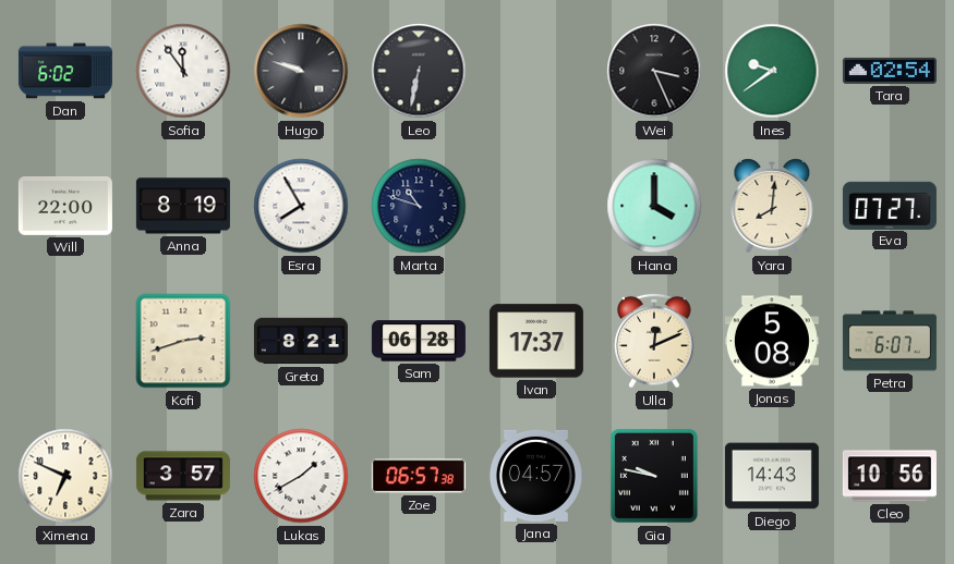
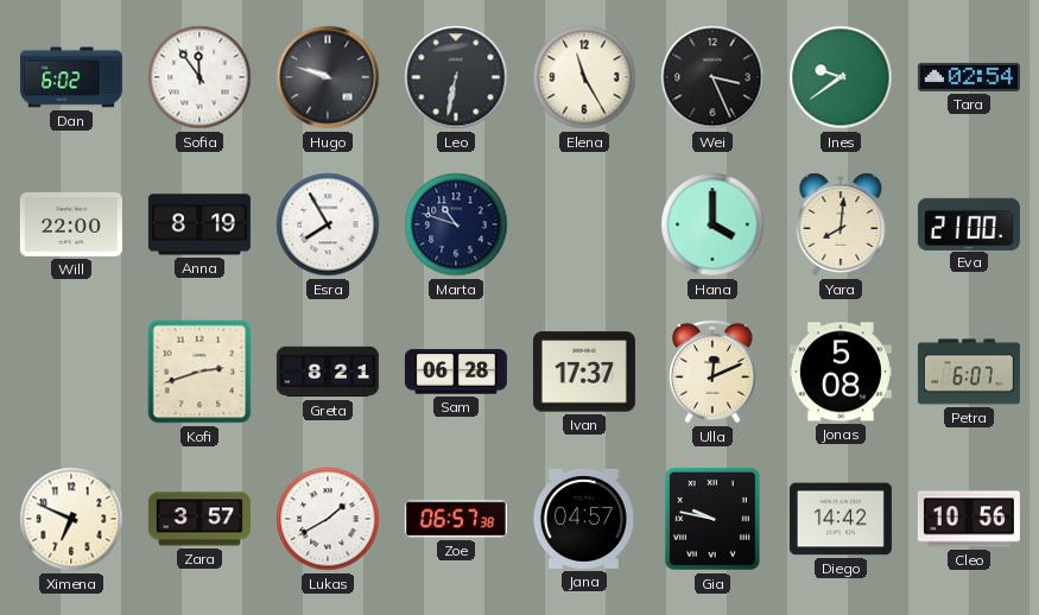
Elena: none -> 11:25
Eva: 07:27 -> 21:00
Diego: 14:43 -> 14:42
